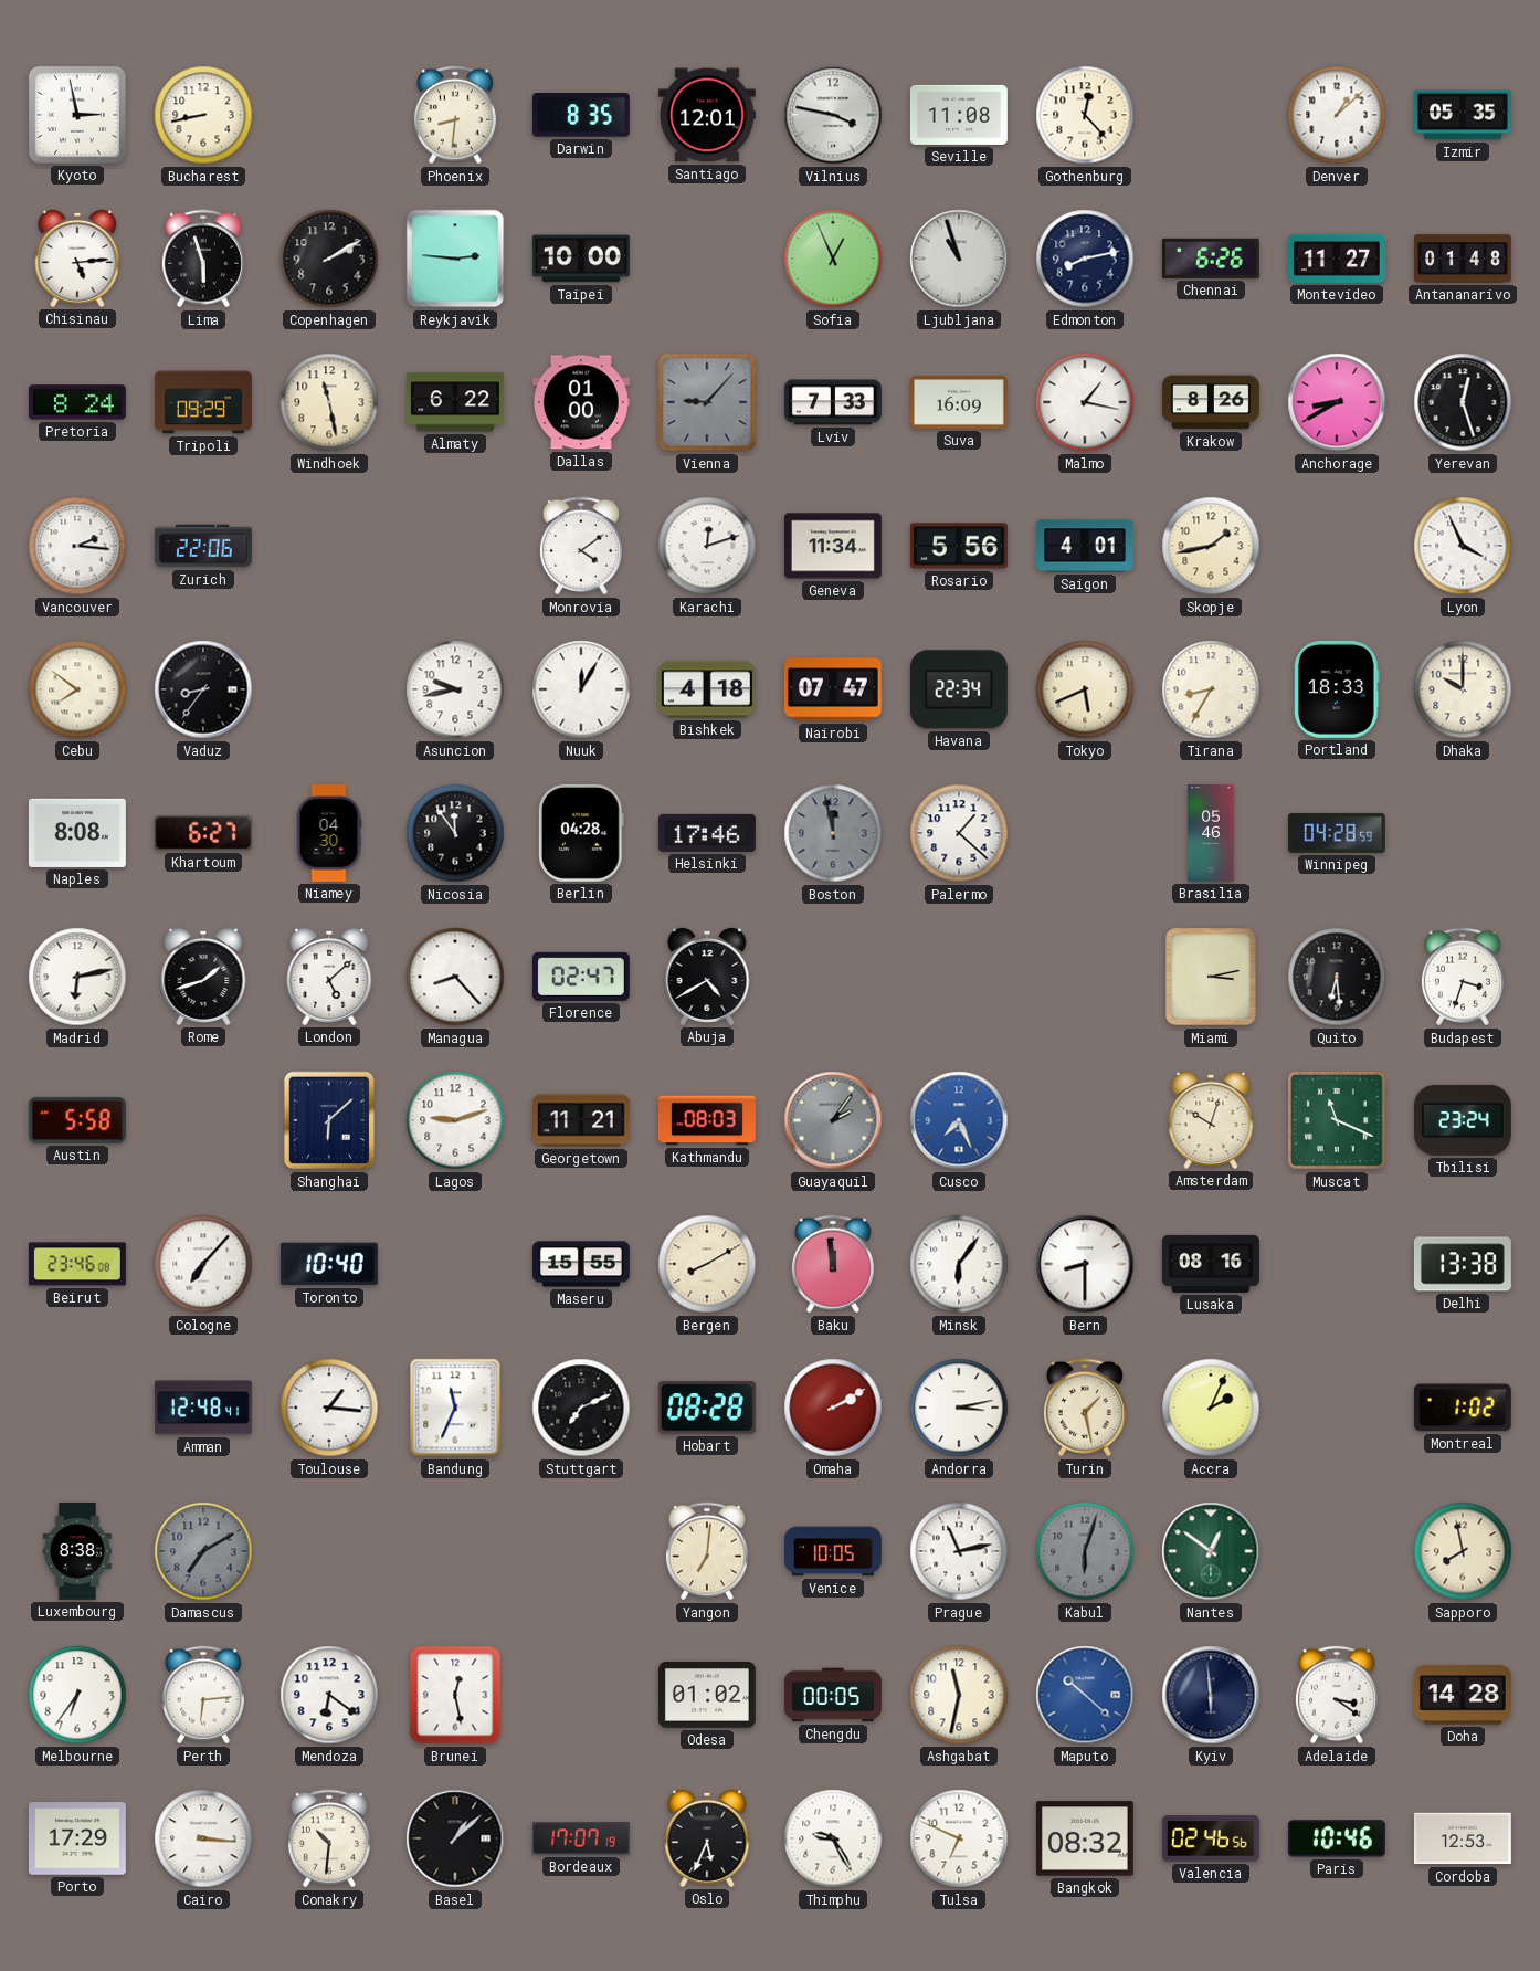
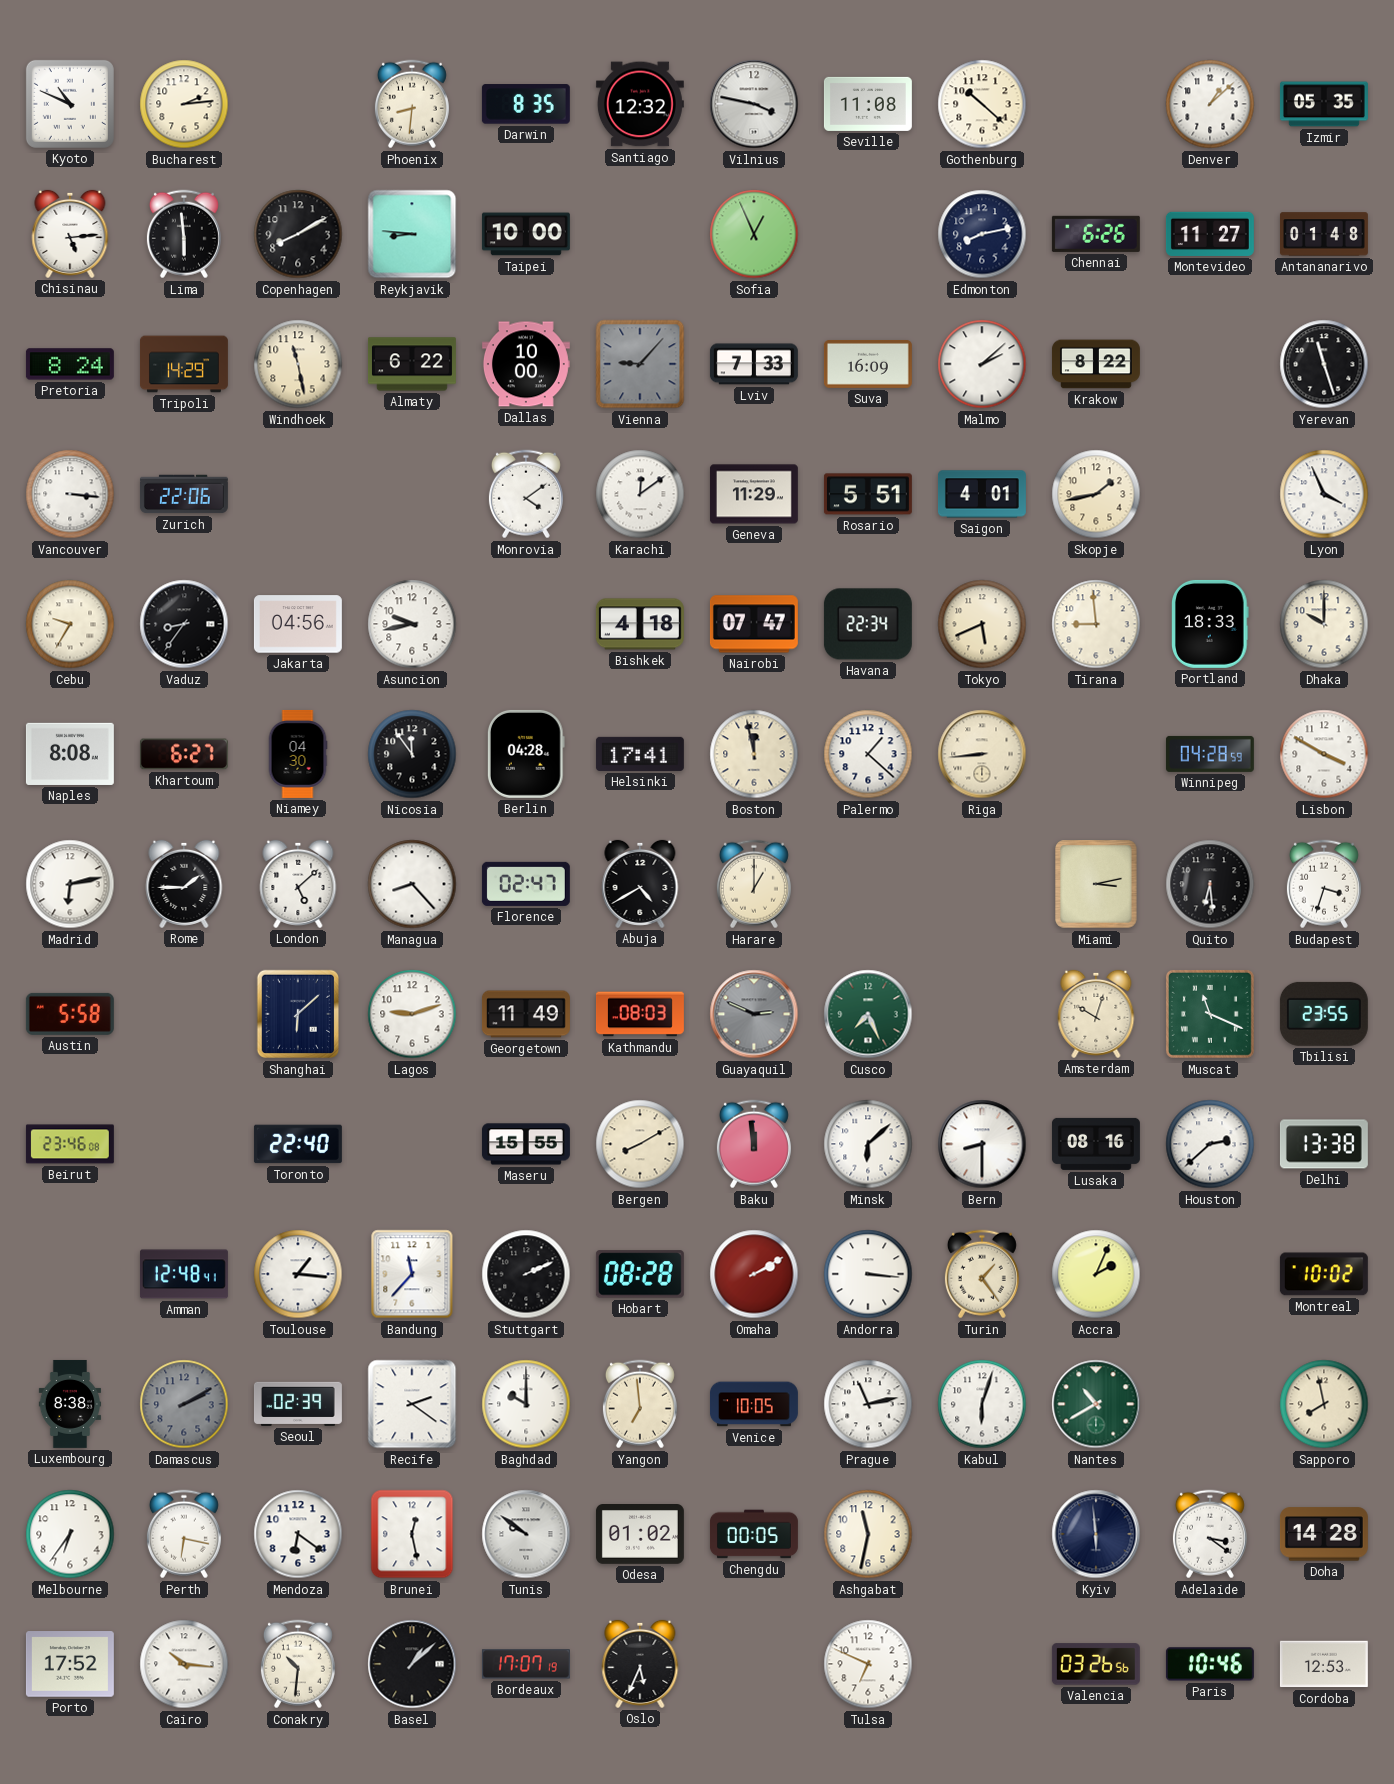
Kyoto: 2:58 -> 10:49
Bucharest: 8:43 -> 2:14
Santiago: 12:01 -> 12:32
Gothenburg: 12:23 -> 10:22
Lima: 5:57 -> 5:59
Copenhagen: 2:10 -> 8:10
Reykjavik: 2:46 -> 8:46
Ljubljana: 10:57 -> none
Tripoli: 09:29 -> 14:29
Dallas: 01:00 -> 10:00
Malmo: 1:17 -> 2:08
Krakow: 8:26 -> 8:22
Anchorage: 8:40 -> none
Yerevan: 12:27 -> 11:27
Vancouver: 2:16 -> 3:16
Karachi: 12:12 -> 12:09
Geneva: 11:34 -> 11:29
Rosario: 5:56 -> 5:51
Cebu: 7:51 -> 9:35
Jakarta: none -> 04:56
Nuuk: 12:05 -> none
Tirana: 8:35 -> 8:59
Helsinki: 17:46 -> 17:41
Boston dial: grey -> cream
Riga: none -> 8:44
Brasilia: 05:46 -> none
Lisbon: none -> 3:50
Rome: 1:42 -> 1:45
Harare: none -> 1:00
Georgetown: 11:21 -> 11:49
Guayaquil: 2:06 -> 2:49
Cusco dial: blue -> green
Tbilisi: 23:24 -> 23:55
Cologne: 7:07 -> none
Toronto: 10:40 -> 22:40
Minsk: 6:06 -> 6:08
Houston: none -> 2:38
Bandung: 11:34 -> 11:37
Stuttgart: 7:11 -> 2:11
Andorra: 3:13 -> 3:16
Turin: 1:28 -> 1:24
Montreal: 1:02 -> 10:02
Damascus: 7:10 -> 2:10
Seoul: none -> 02:39
Recife: none -> 2:21
Baghdad: none -> 10:00
Yangon: 7:01 -> 6:59
Kabul dial: grey -> white
Nantes: 12:51 -> 10:40
Perth: 6:14 -> 6:17
Tunis: none -> 9:51
Maputo: 10:22 -> none
Porto: 17:29 -> 17:52
Cairo: 3:16 -> 10:16
Thimphu: 9:25 -> none
Bangkok: 08:32 -> none
Valencia: 02:46 -> 03:26
